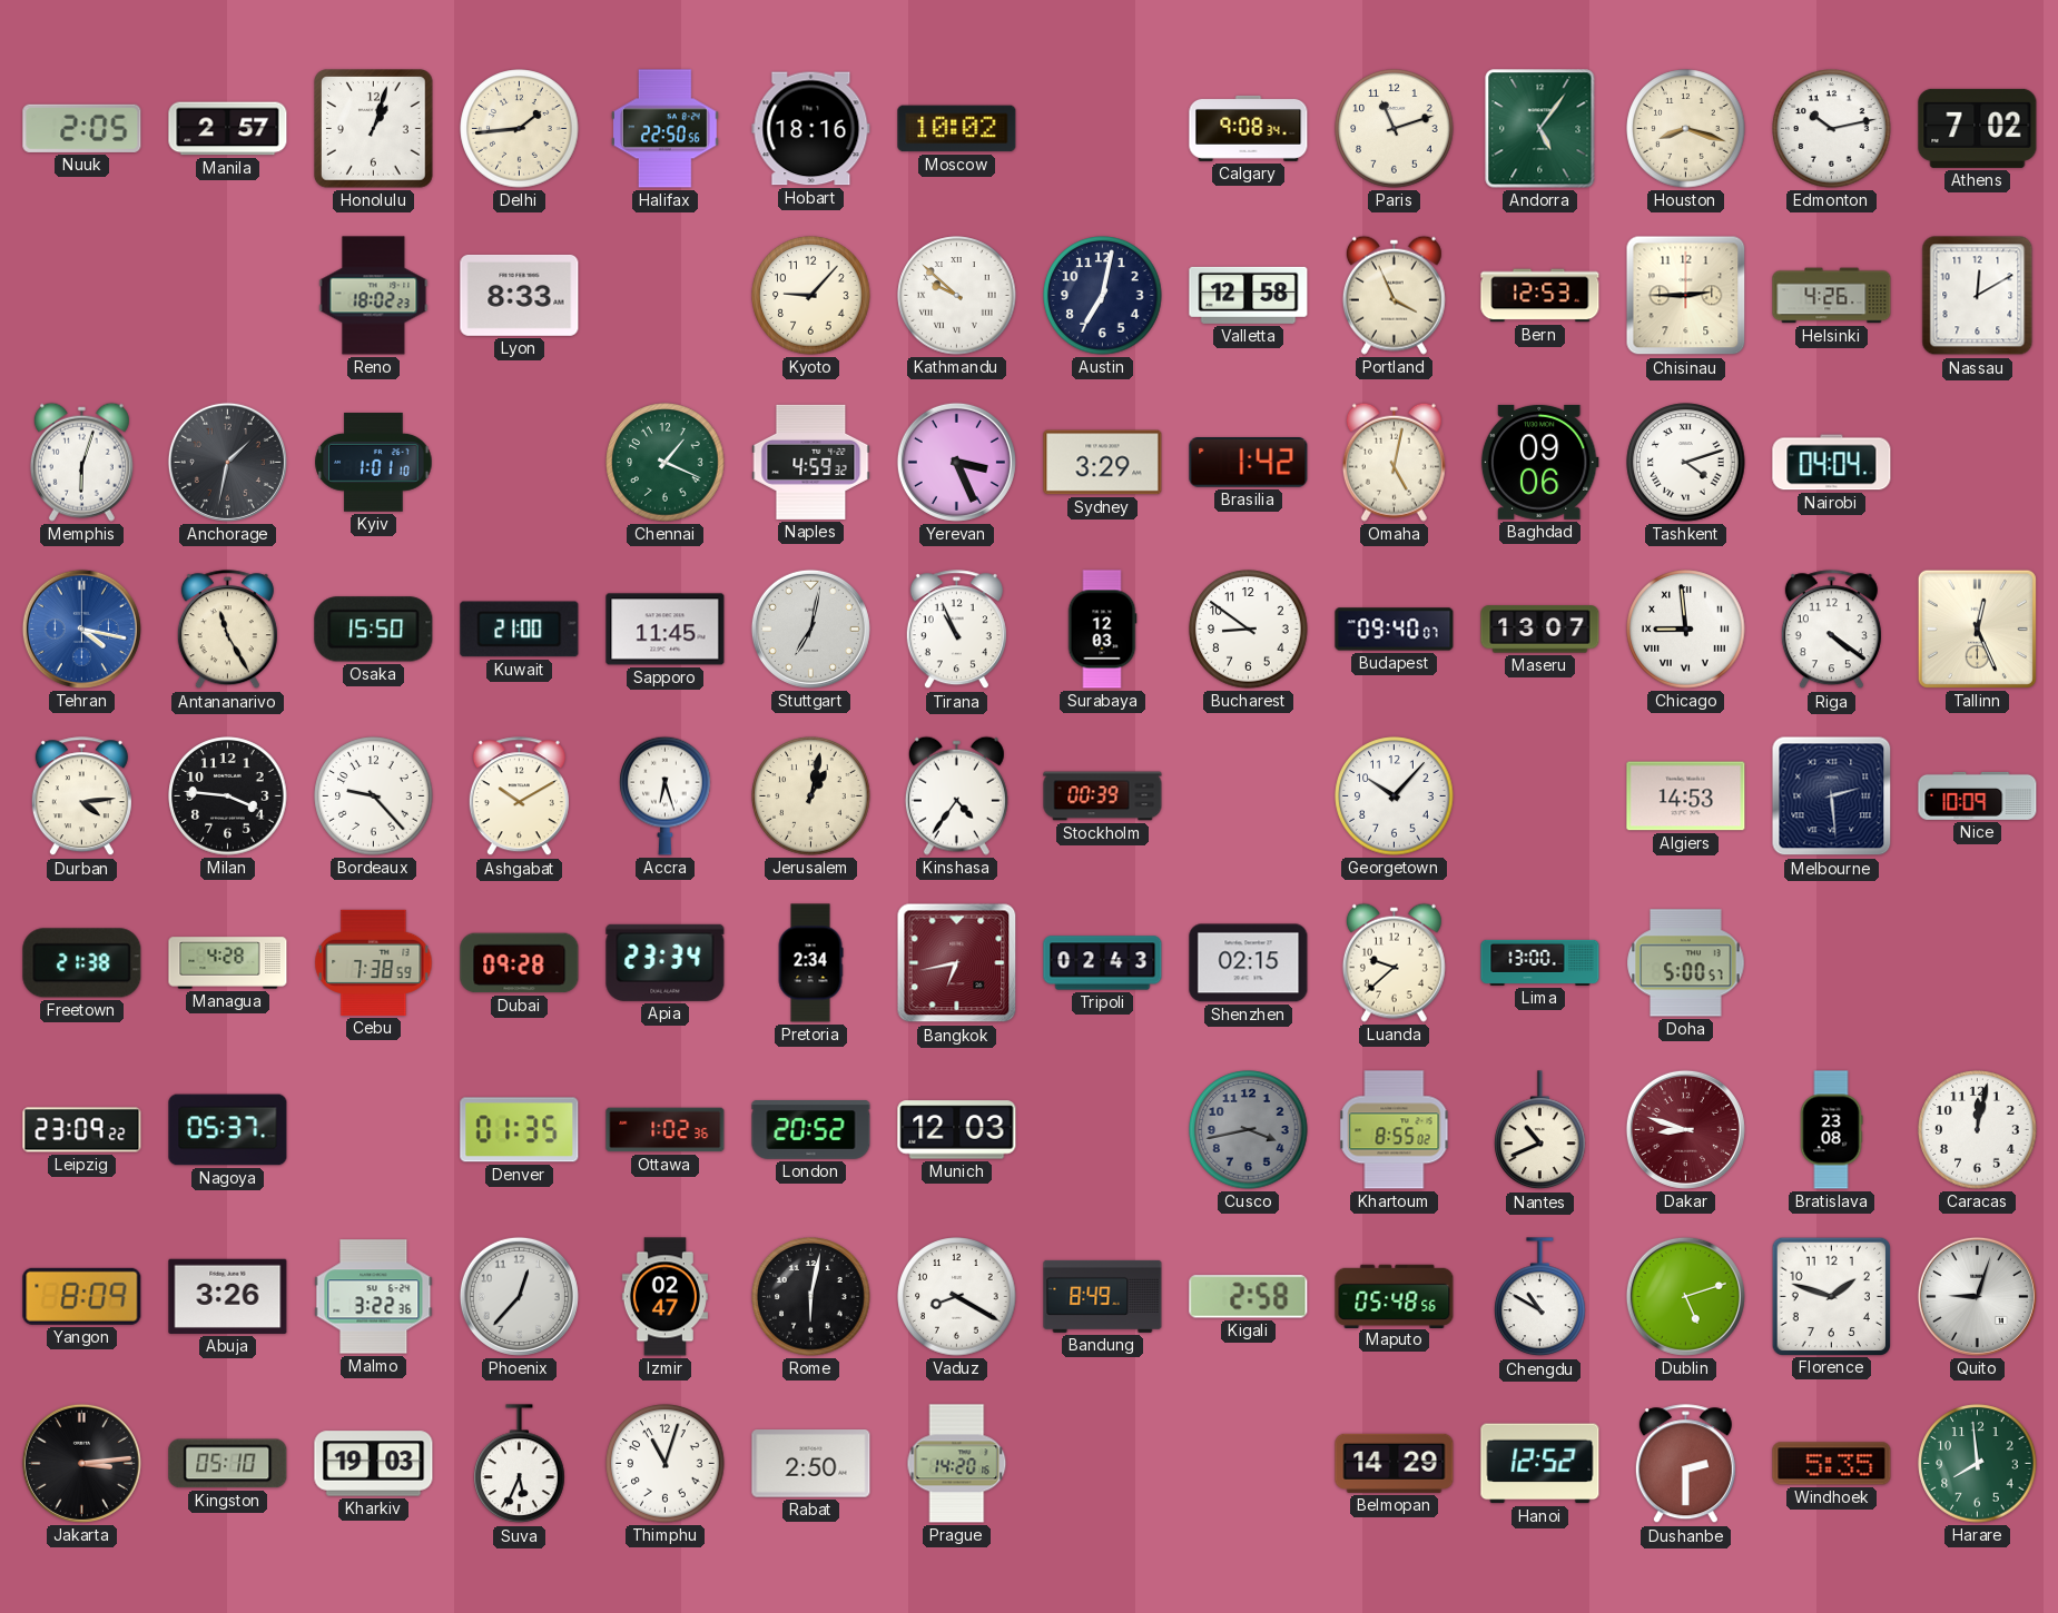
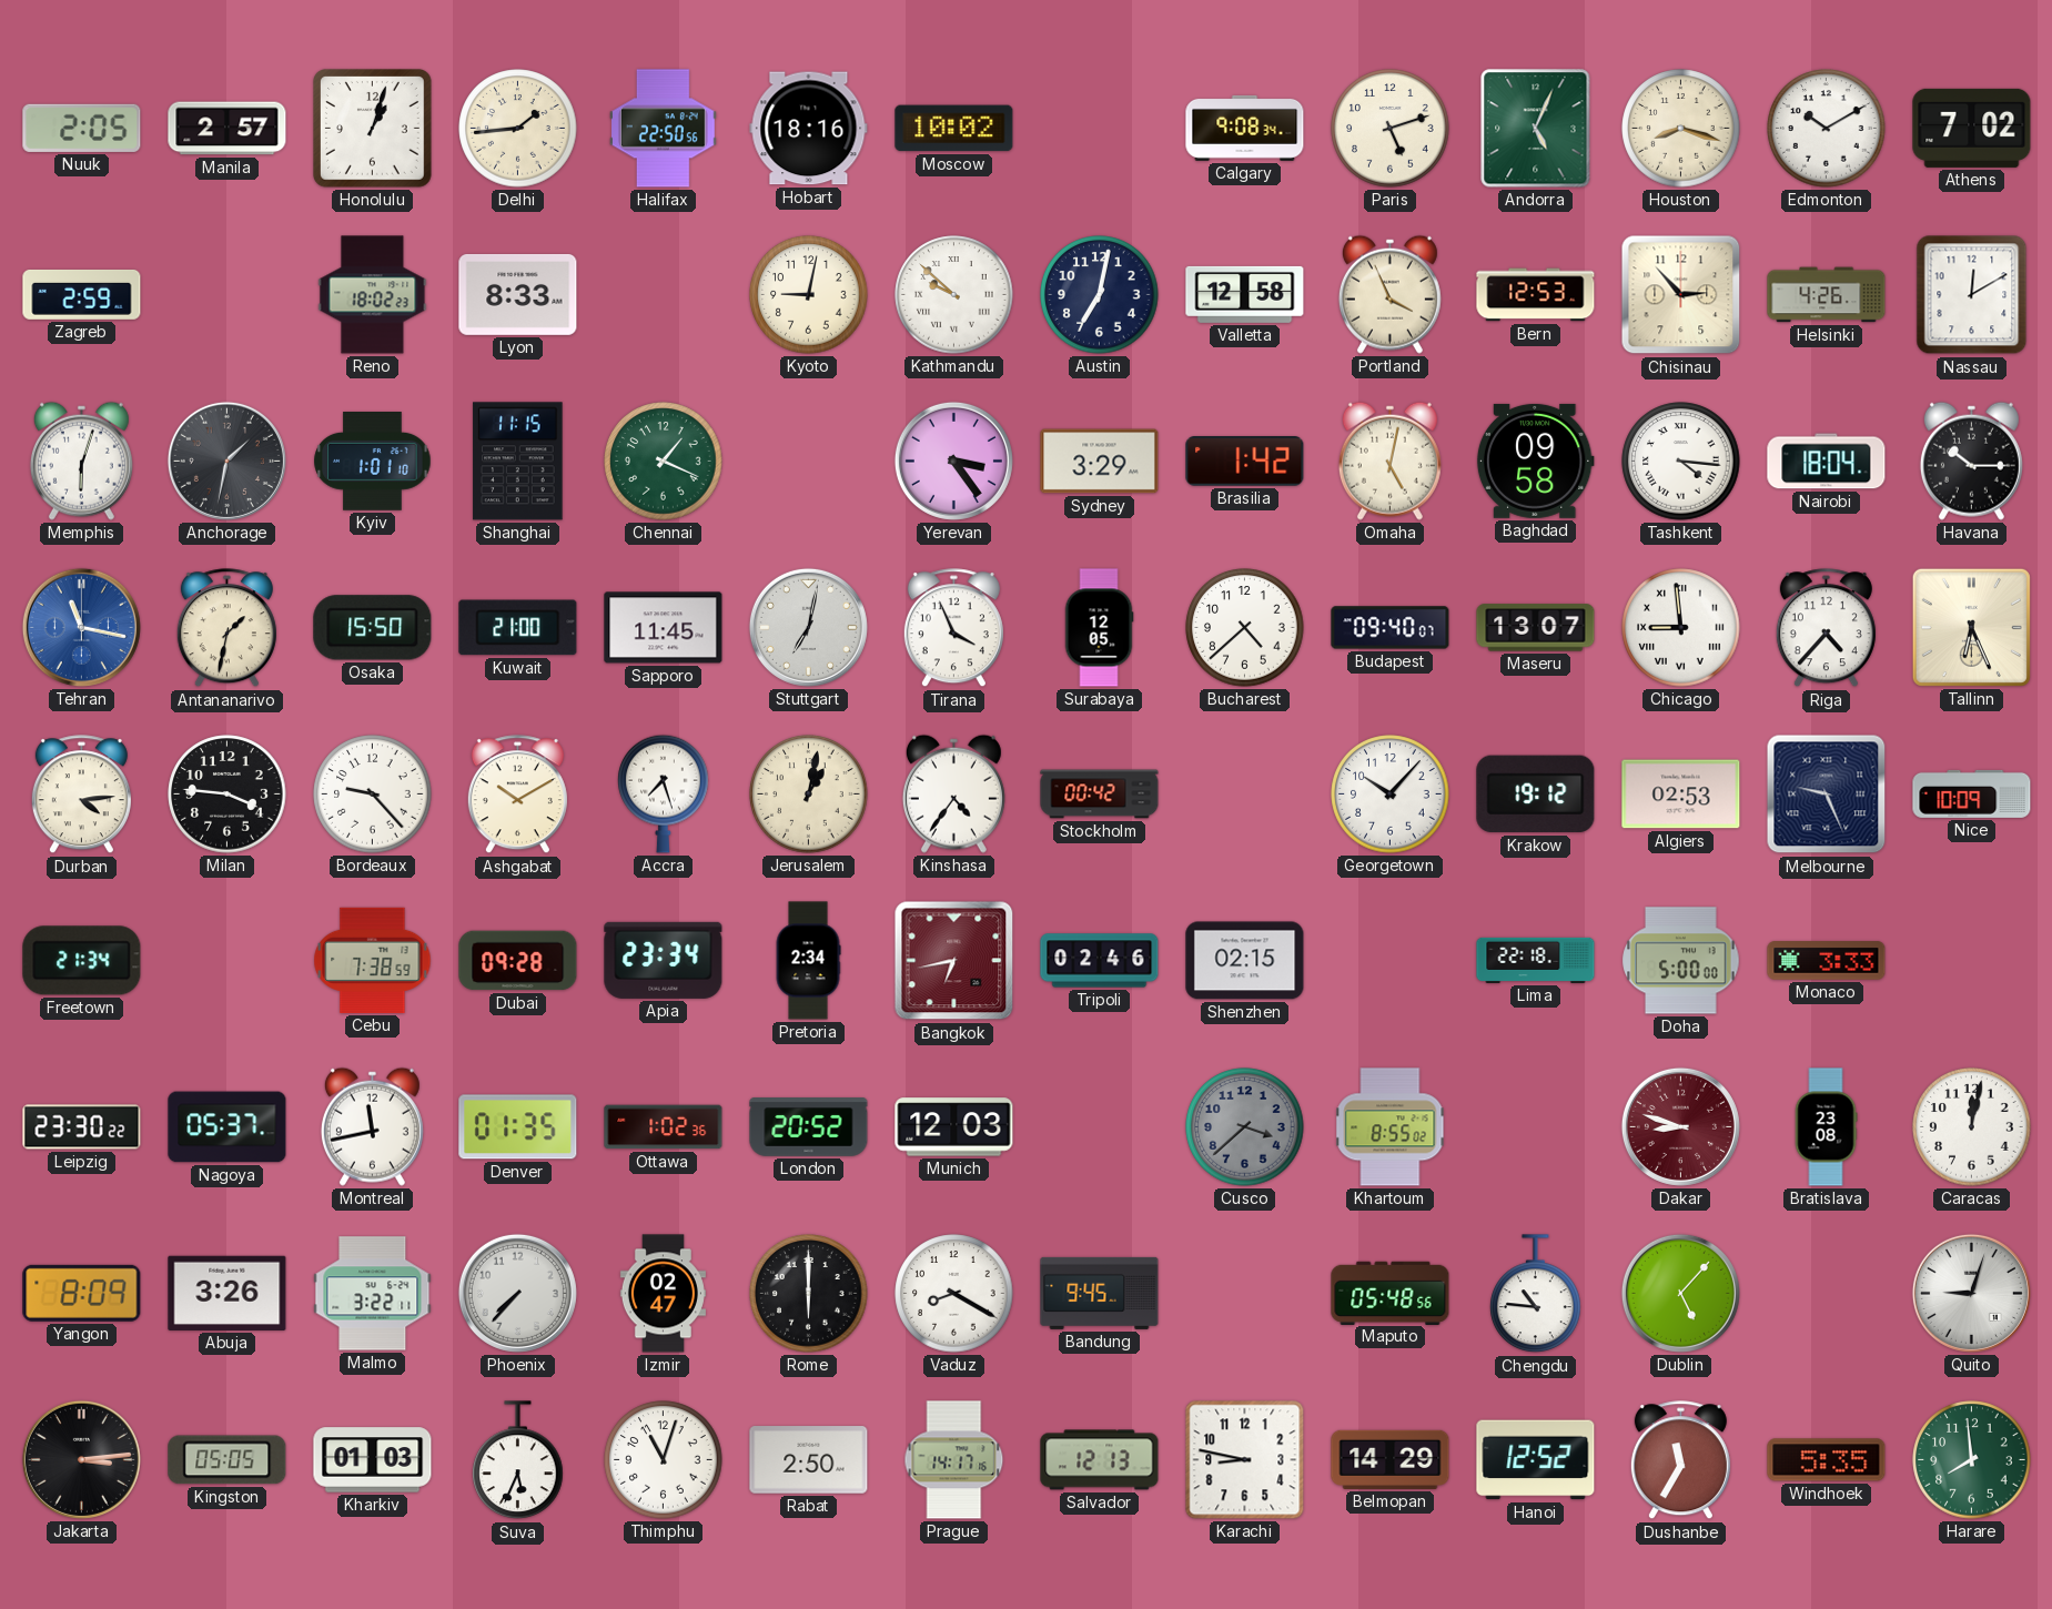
Paris: 11:12 -> 5:12
Andorra: 5:06 -> 5:04
Edmonton: 10:13 -> 10:10
Zagreb: none -> 2:59
Kyoto: 9:07 -> 9:02
Chisinau: 2:45 -> 2:53
Shanghai: none -> 11:15
Naples: 4:59 -> none
Yerevan: 3:26 -> 3:24
Baghdad: 09:06 -> 09:58
Tashkent: 4:12 -> 4:16
Nairobi: 04:04 -> 18:04
Havana: none -> 10:15
Tehran: 4:17 -> 11:17
Antananarivo: 11:25 -> 1:32
Tirana: 10:56 -> 3:56
Surabaya: 12:03 -> 12:05
Bucharest: 8:51 -> 4:38
Riga: 4:21 -> 4:37
Tallinn: 12:26 -> 6:26
Accra: 6:27 -> 7:27
Stockholm: 00:39 -> 00:42
Krakow: none -> 19:12
Algiers: 14:53 -> 02:53
Melbourne: 2:29 -> 9:26
Freetown: 21:38 -> 21:34
Managua: 4:28 -> none
Tripoli: 02:43 -> 02:46
Luanda: 9:38 -> none
Lima: 13:00 -> 22:18
Doha: 5:00:57 -> 5:00:00
Monaco: none -> 3:33
Leipzig: 23:09 -> 23:30
Montreal: none -> 11:43
Cusco: 3:43 -> 3:38
Nantes: 10:41 -> none
Malmo: 3:22:36 -> 3:22:11
Phoenix: 12:37 -> 7:37
Rome: 6:02 -> 6:00
Bandung: 8:49 -> 9:45
Kigali: 2:58 -> none
Chengdu: 10:50 -> 10:46
Dublin: 5:12 -> 5:07
Florence: 1:48 -> none
Kingston: 05:10 -> 05:05
Kharkiv: 19:03 -> 01:03
Prague: 14:20 -> 14:17
Salvador: none -> 12:13
Karachi: none -> 8:47
Dushanbe: 2:30 -> 11:35
